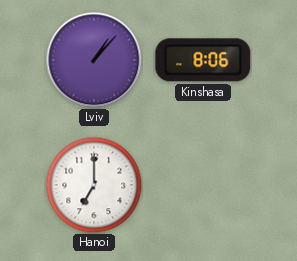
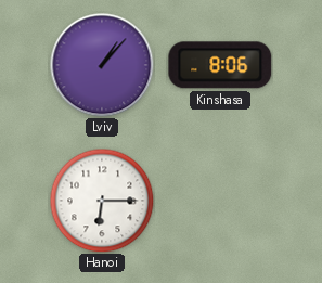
Hanoi: 7:00 -> 6:15
